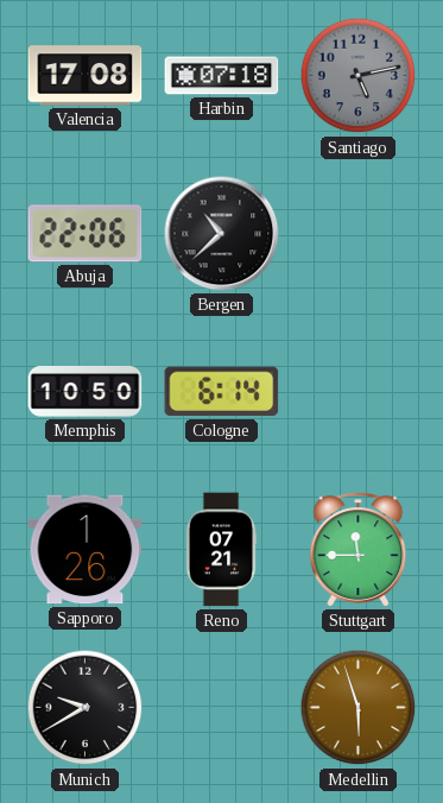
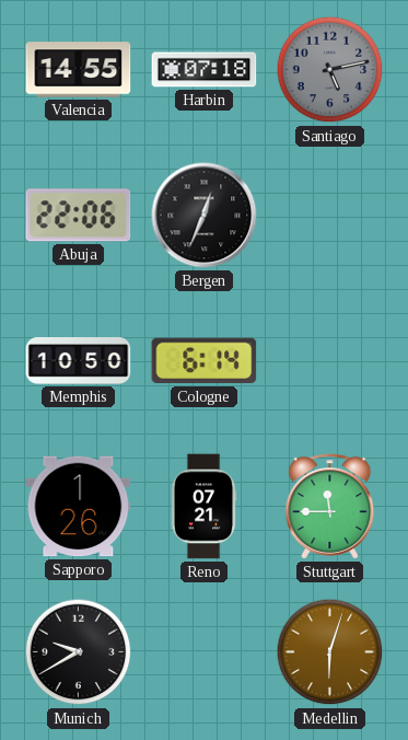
Valencia: 17:08 -> 14:55
Bergen: 10:38 -> 12:34
Medellin: 5:57 -> 6:03
